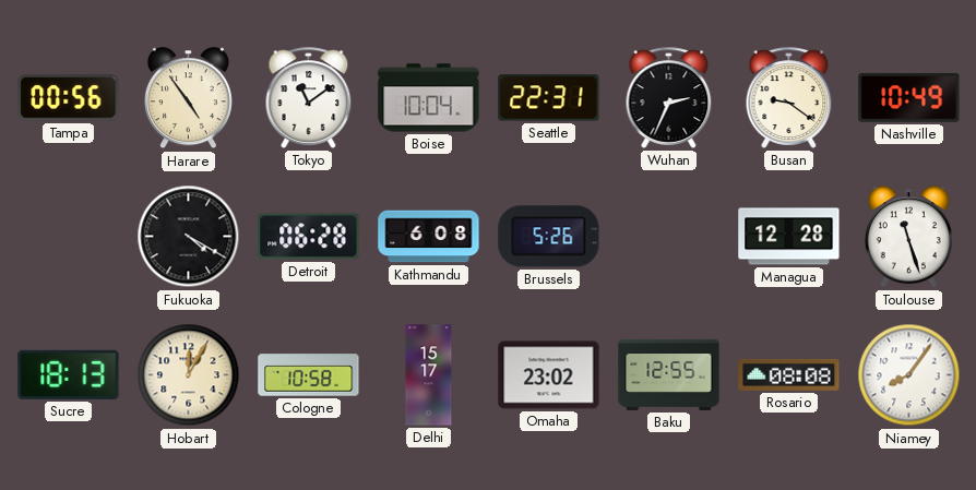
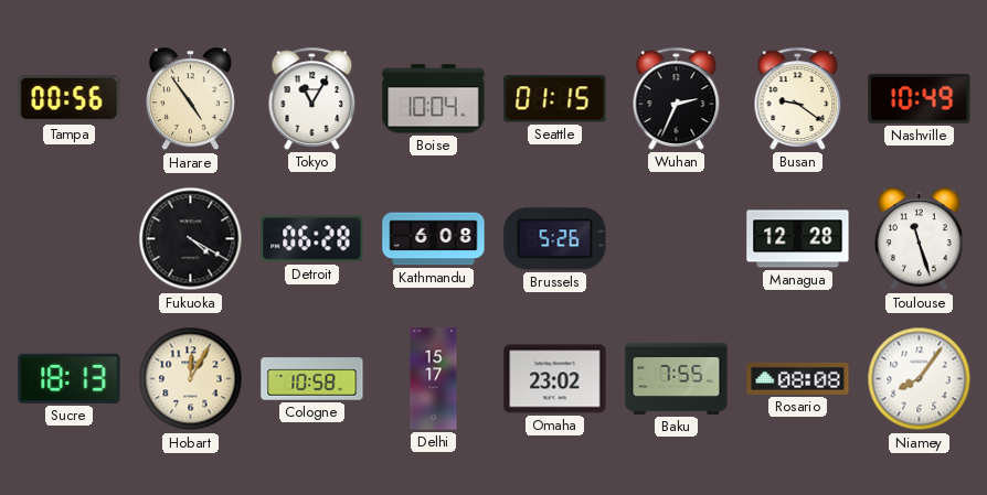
Tokyo: 11:09 -> 11:05
Seattle: 22:31 -> 01:15
Baku: 12:55 -> 7:55
